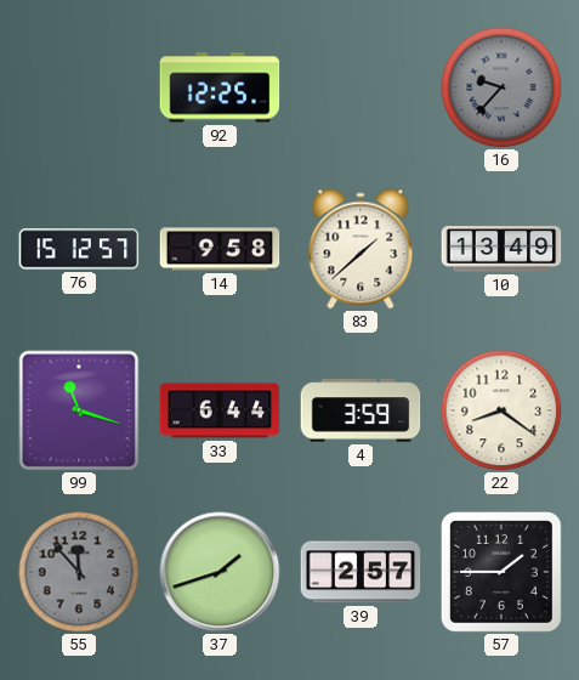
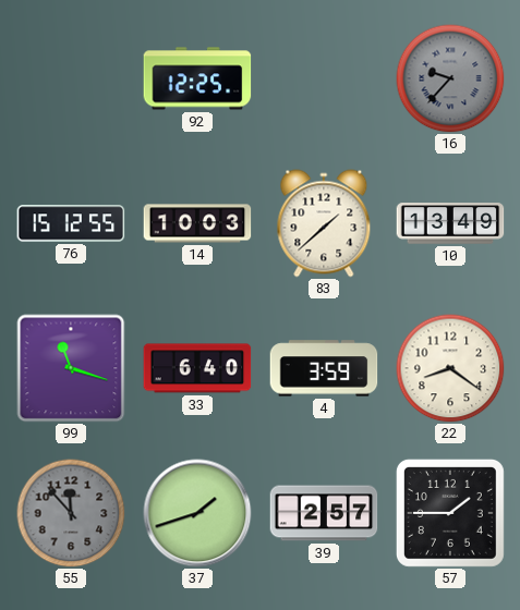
76: 15:12:57 -> 15:12:55
14: 9:58 -> 10:03
33: 6:44 -> 6:40
